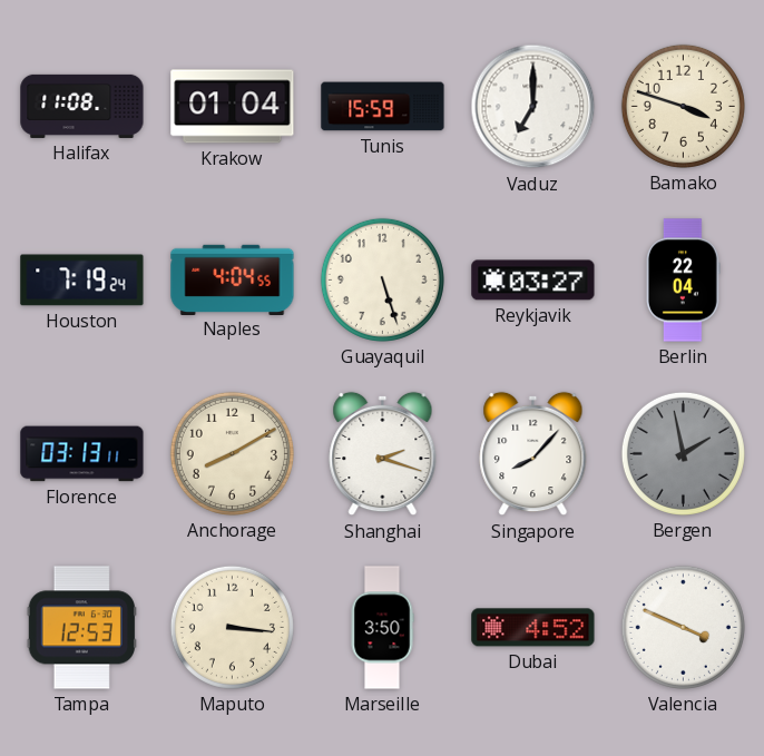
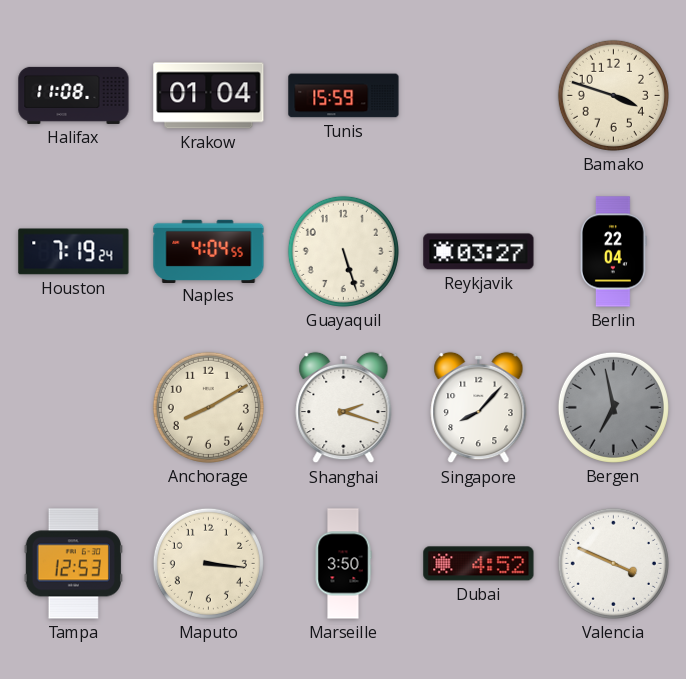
Vaduz: 7:00 -> none
Florence: 03:13 -> none
Bergen: 1:58 -> 6:58
